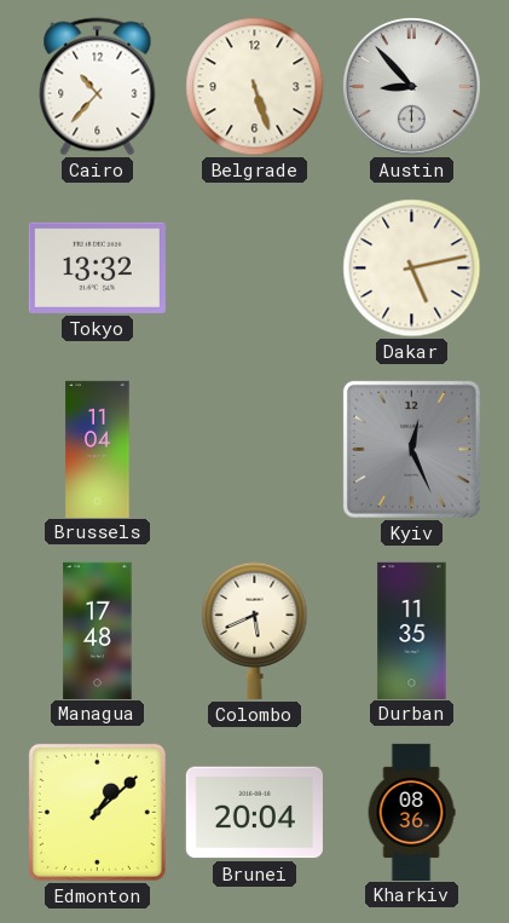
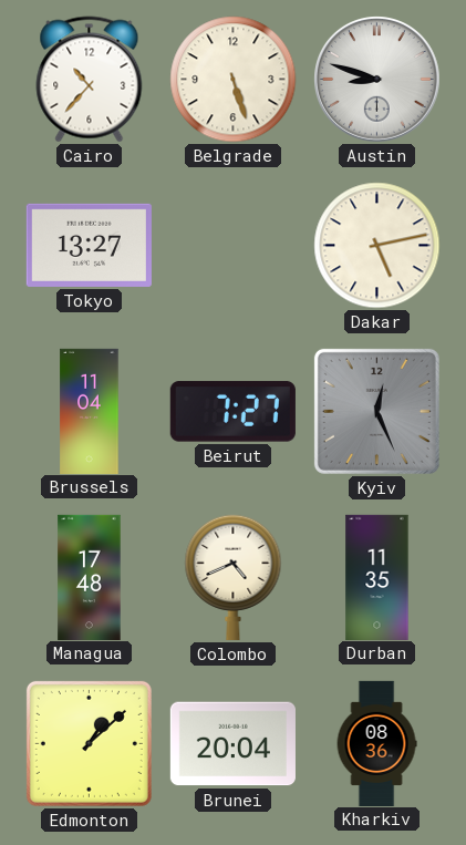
Austin: 8:53 -> 8:48
Tokyo: 13:32 -> 13:27
Beirut: none -> 7:27
Colombo: 5:41 -> 4:41
